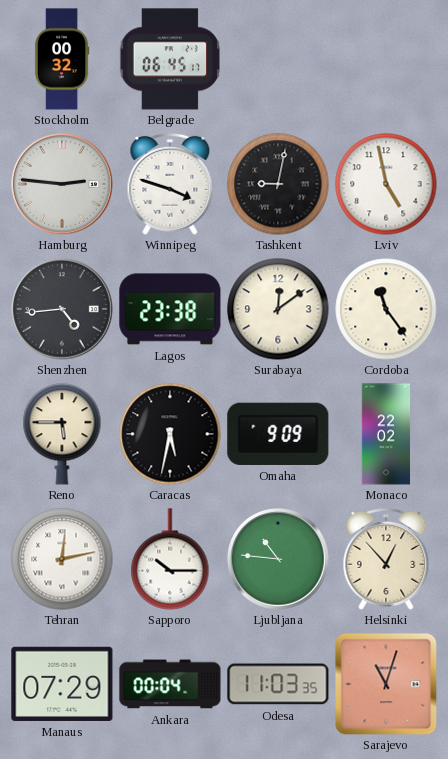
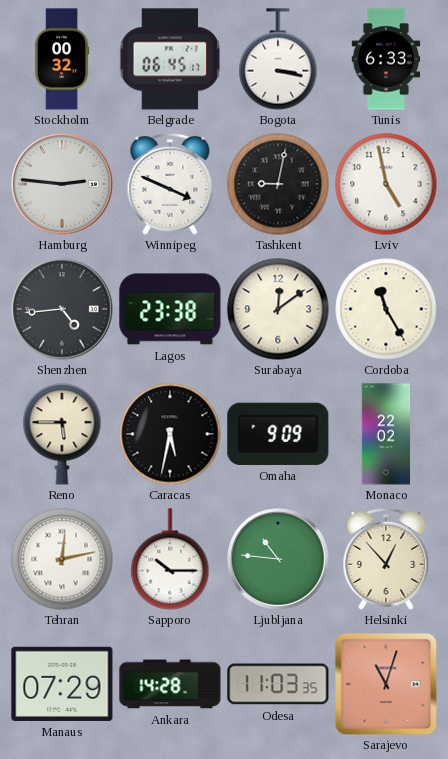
Bogota: none -> 3:17
Tunis: none -> 6:33
Winnipeg: 3:48 -> 3:49
Cordoba: 11:24 -> 11:25
Ankara: 00:04 -> 14:28
